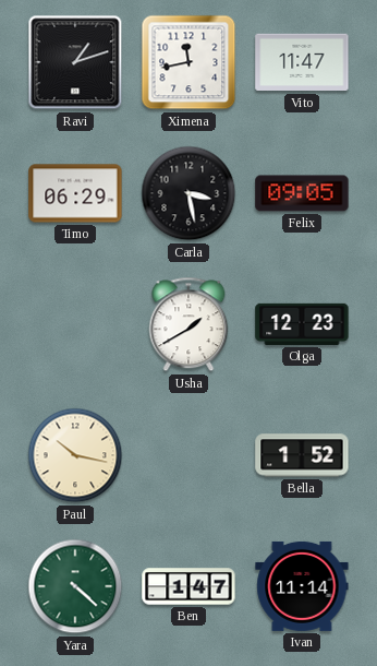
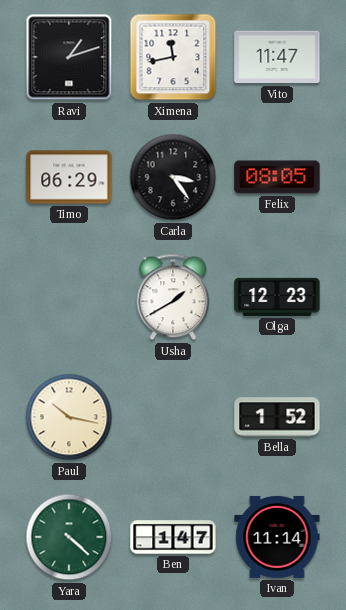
Carla: 3:28 -> 3:24
Felix: 09:05 -> 08:05
